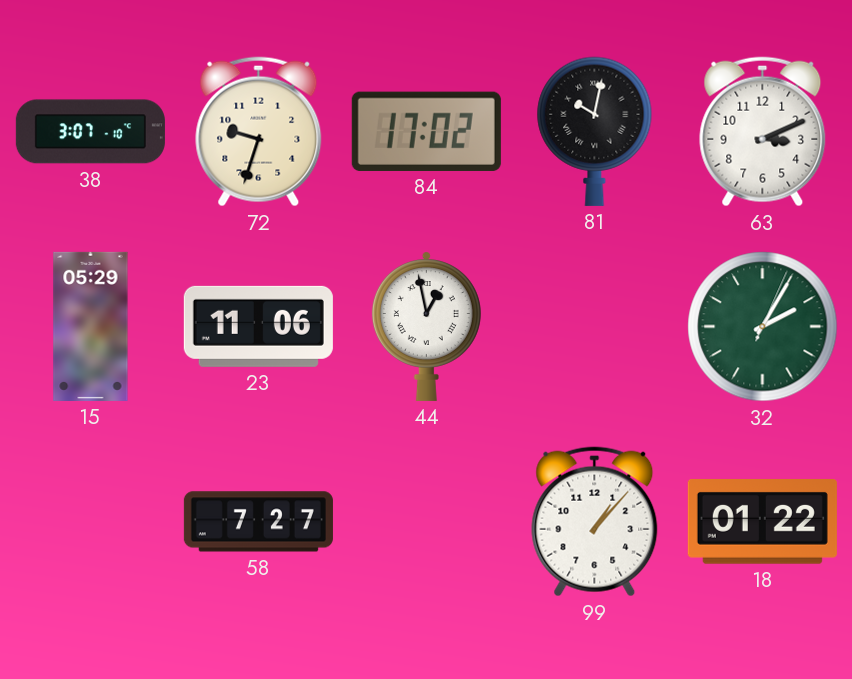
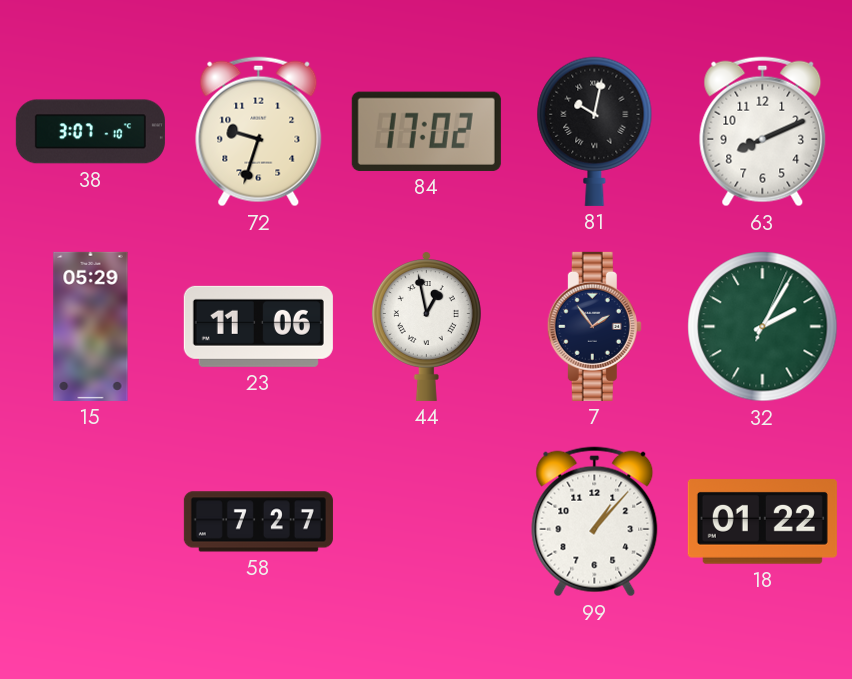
63: 3:11 -> 8:11
7: none -> 1:54
